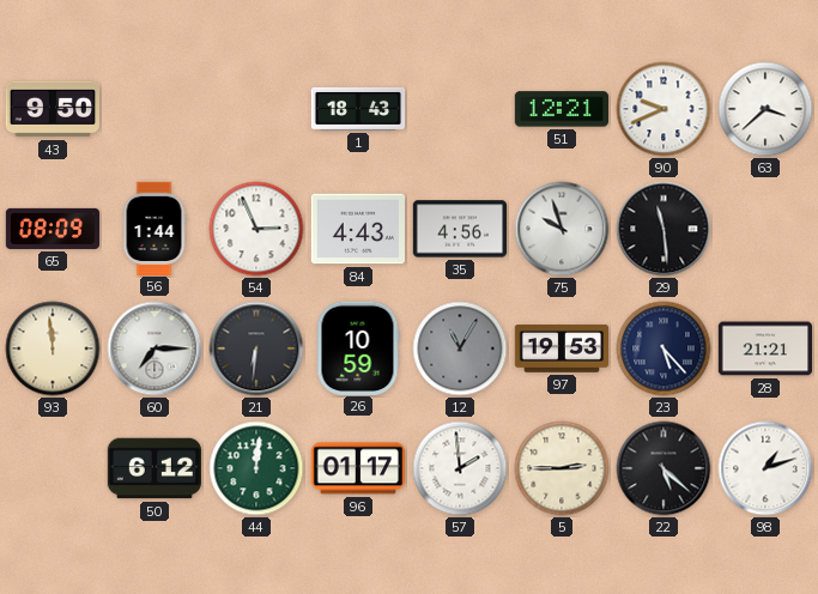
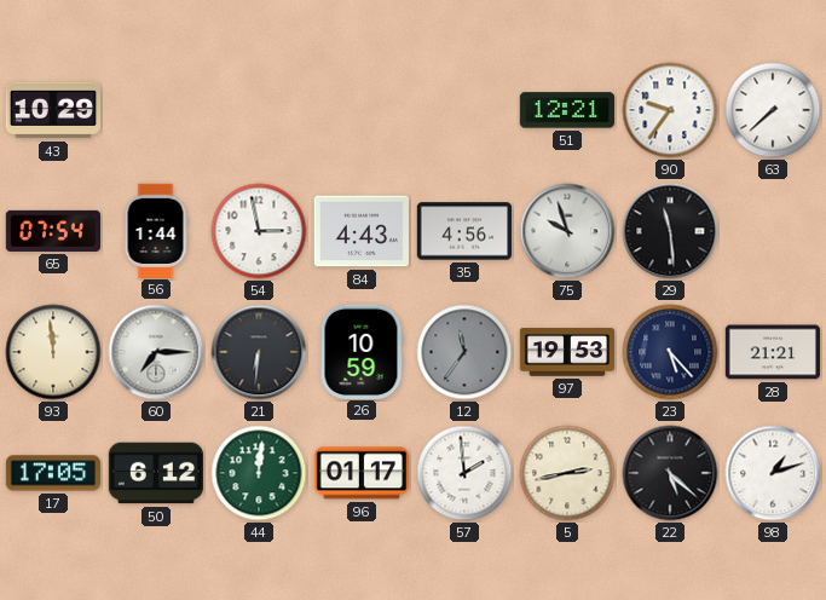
43: 9:50 -> 10:29
1: 18:43 -> none
90: 9:41 -> 9:36
63: 3:38 -> 7:38
65: 08:09 -> 07:54
54: 2:56 -> 2:58
12: 11:05 -> 11:36
17: none -> 17:05
5: 2:45 -> 2:43
